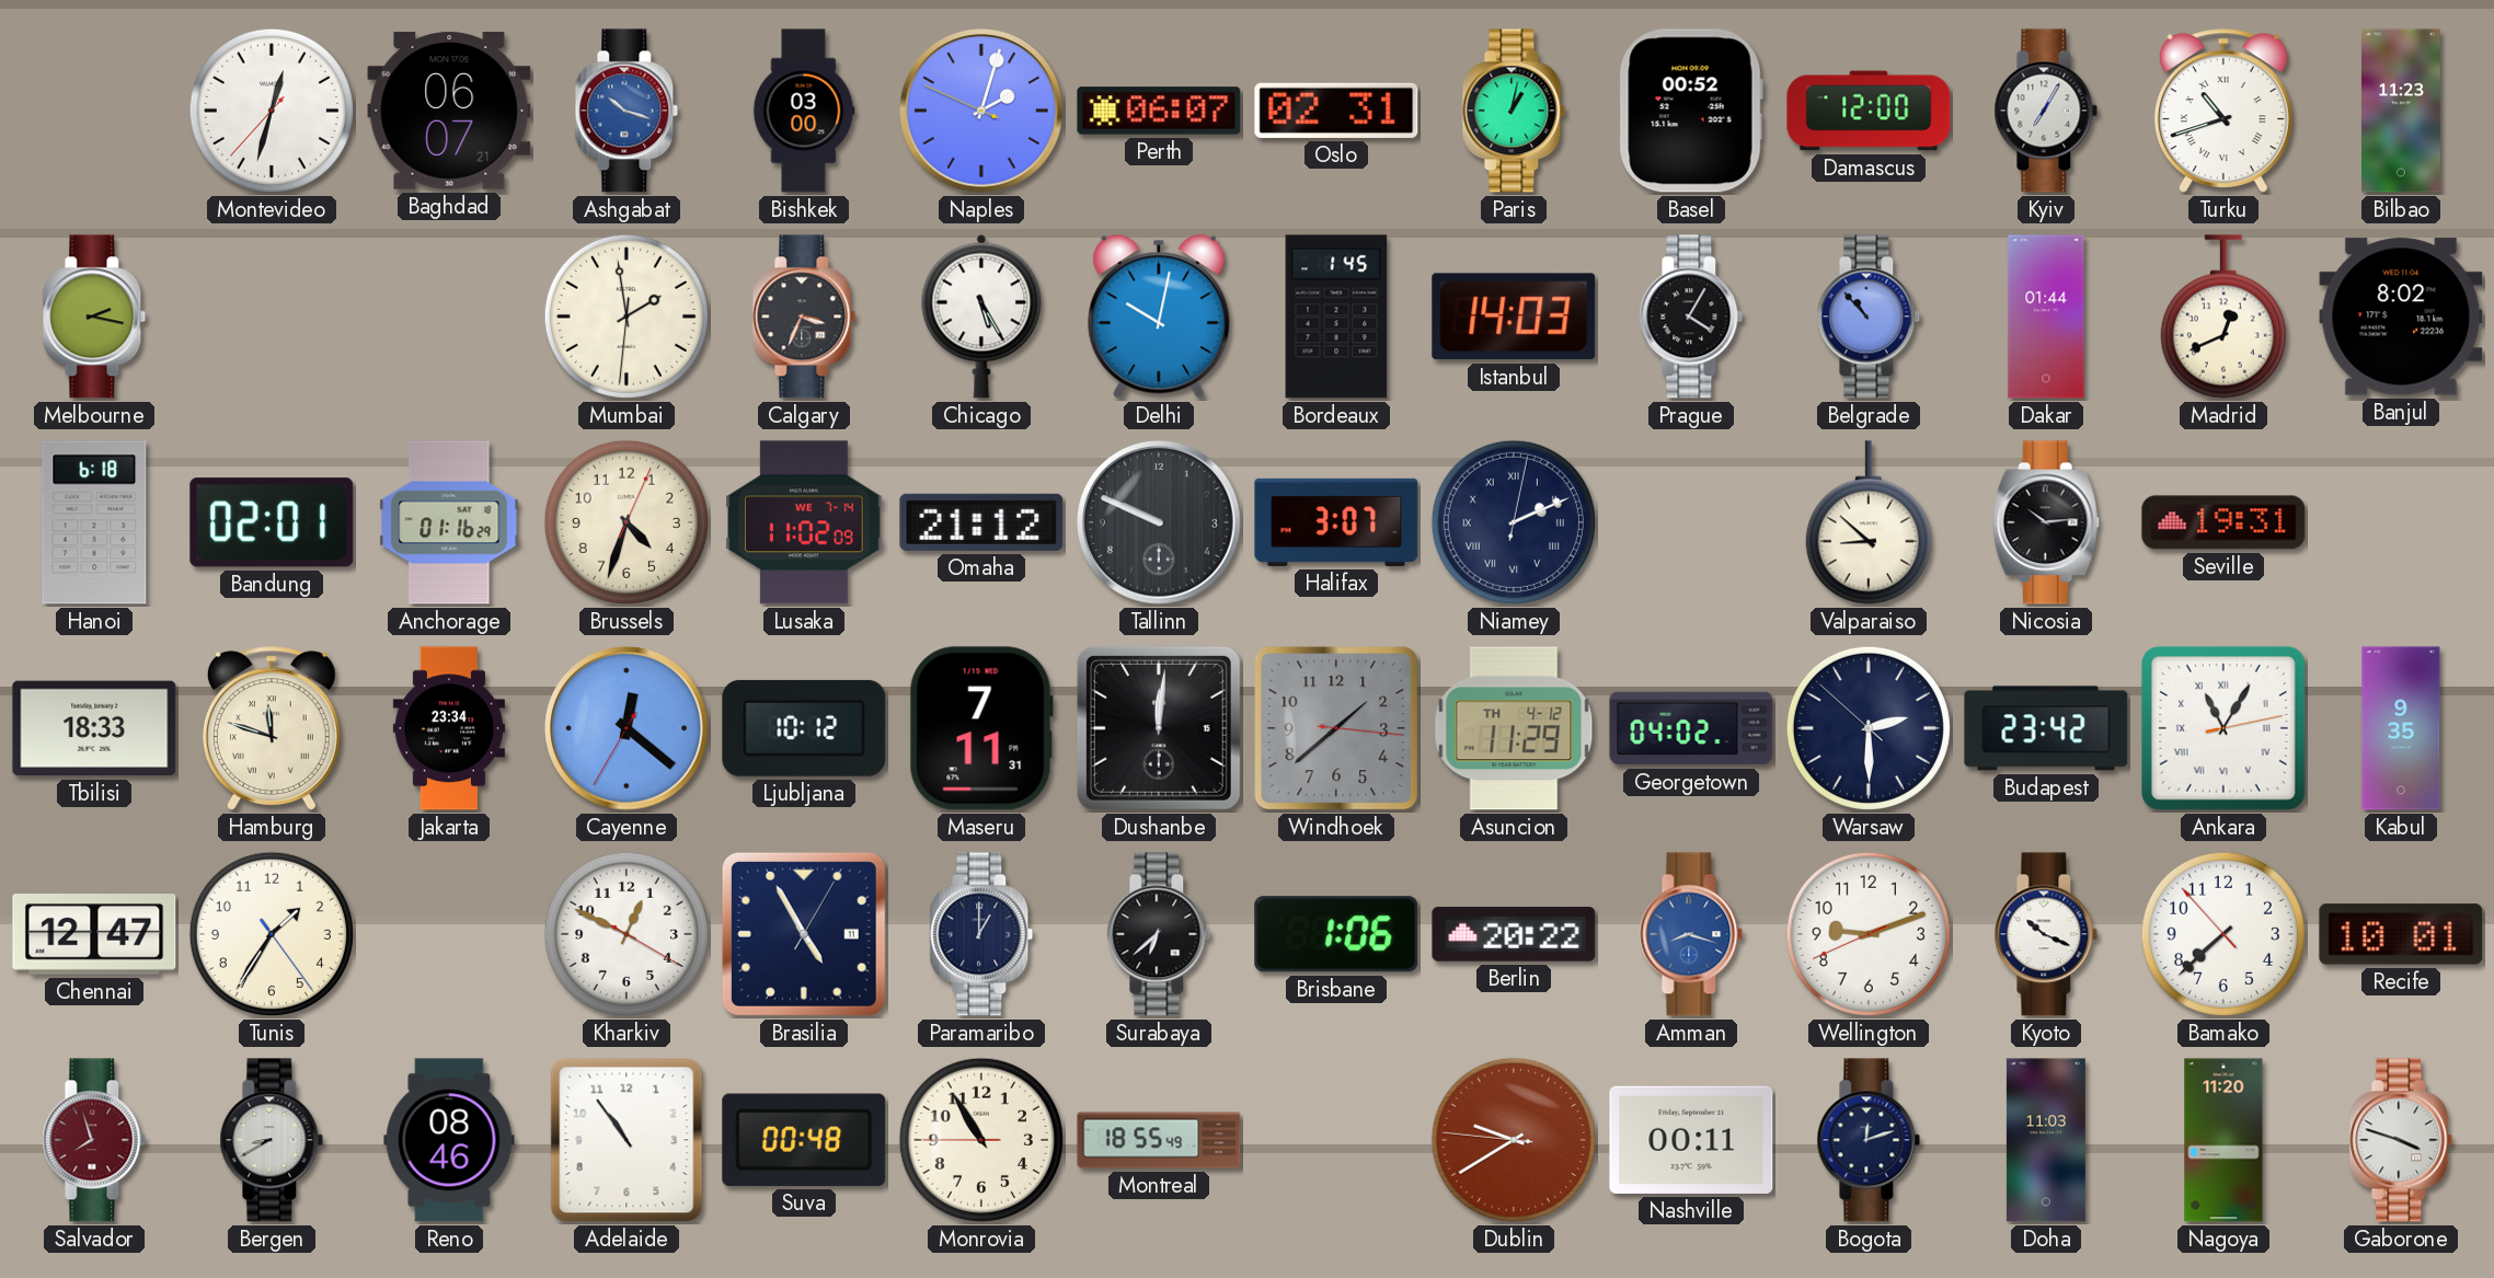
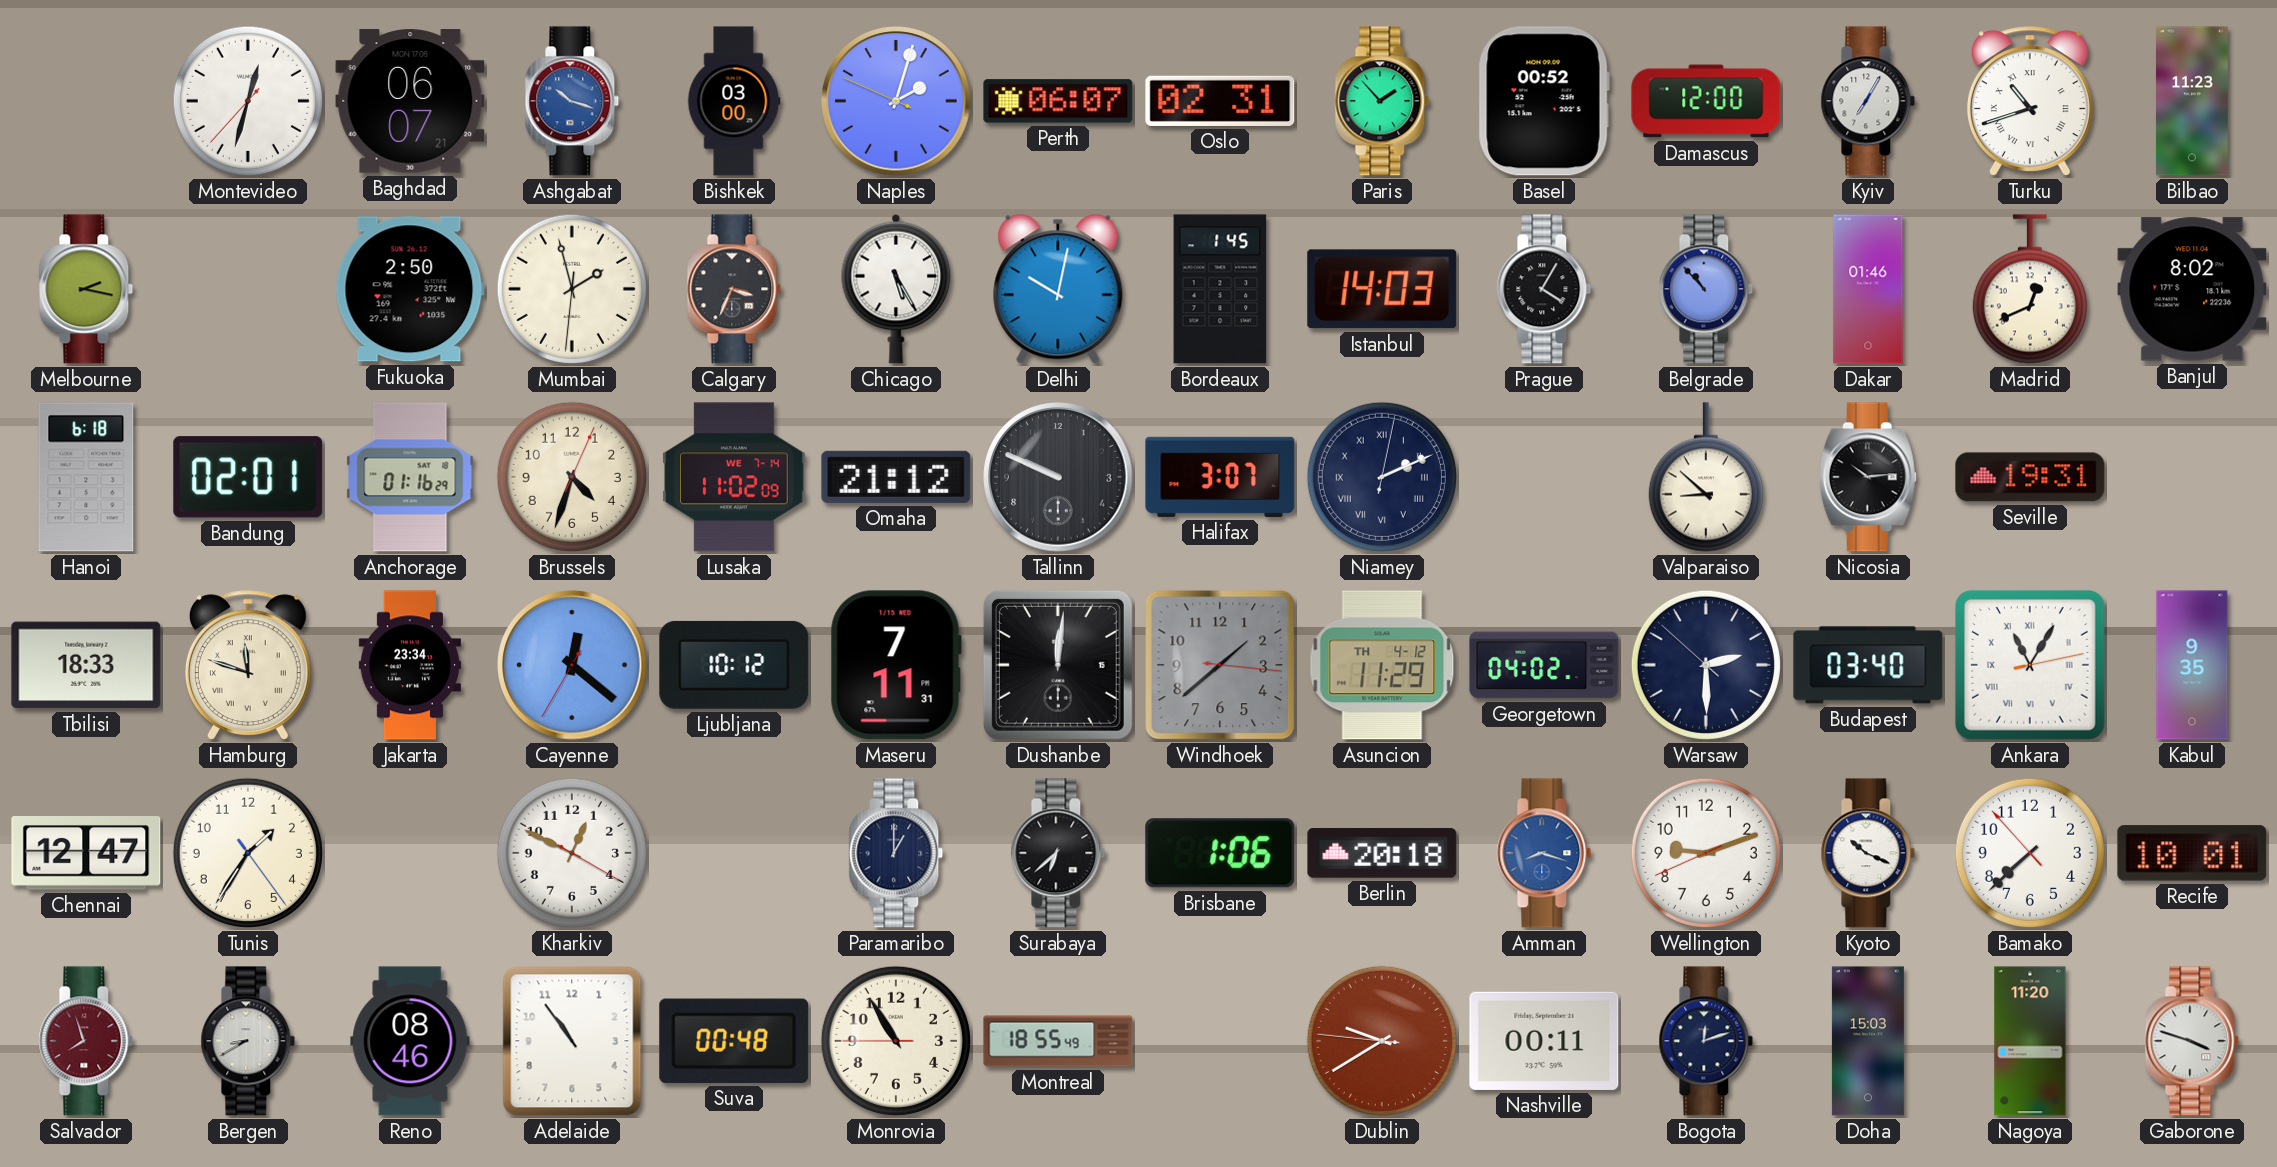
Paris: 1:02 -> 1:53
Fukuoka: none -> 2:50
Mumbai: 1:58 -> 1:57
Dakar: 01:44 -> 01:46
Budapest: 23:42 -> 03:40
Brasilia: 4:55 -> none
Berlin: 20:22 -> 20:18
Doha: 11:03 -> 15:03
